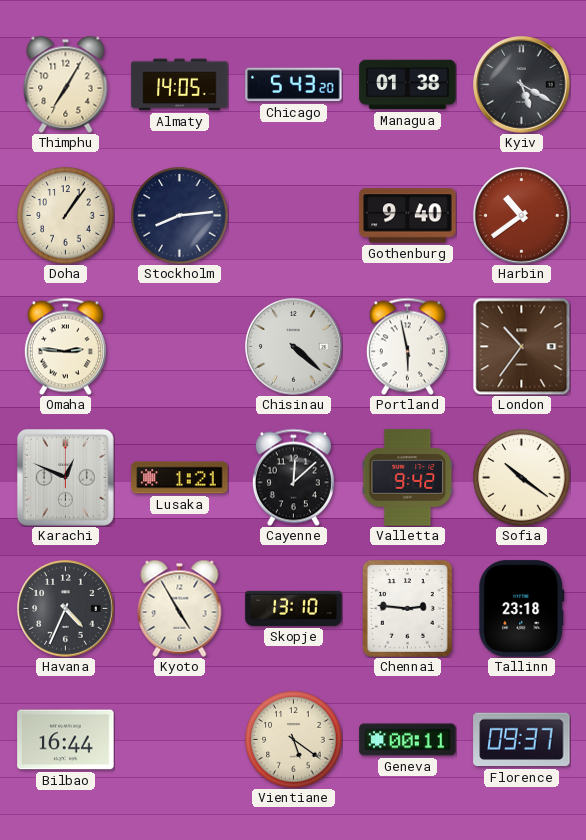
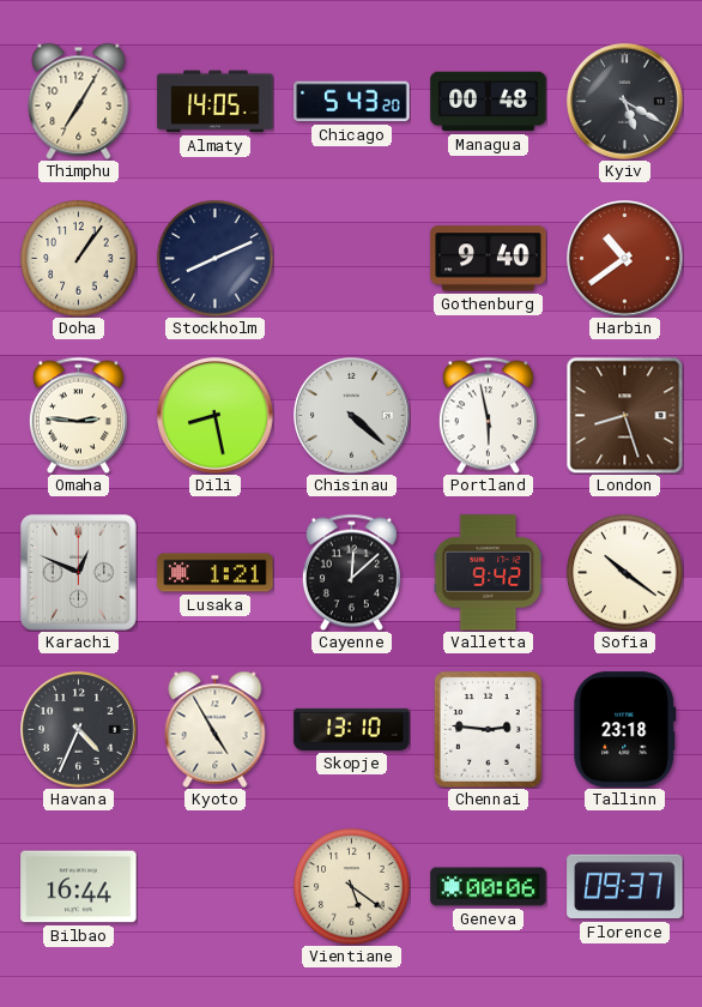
Managua: 01:38 -> 00:48
Stockholm: 8:14 -> 8:11
Dili: none -> 8:28
London: 10:36 -> 8:27
Geneva: 00:11 -> 00:06
